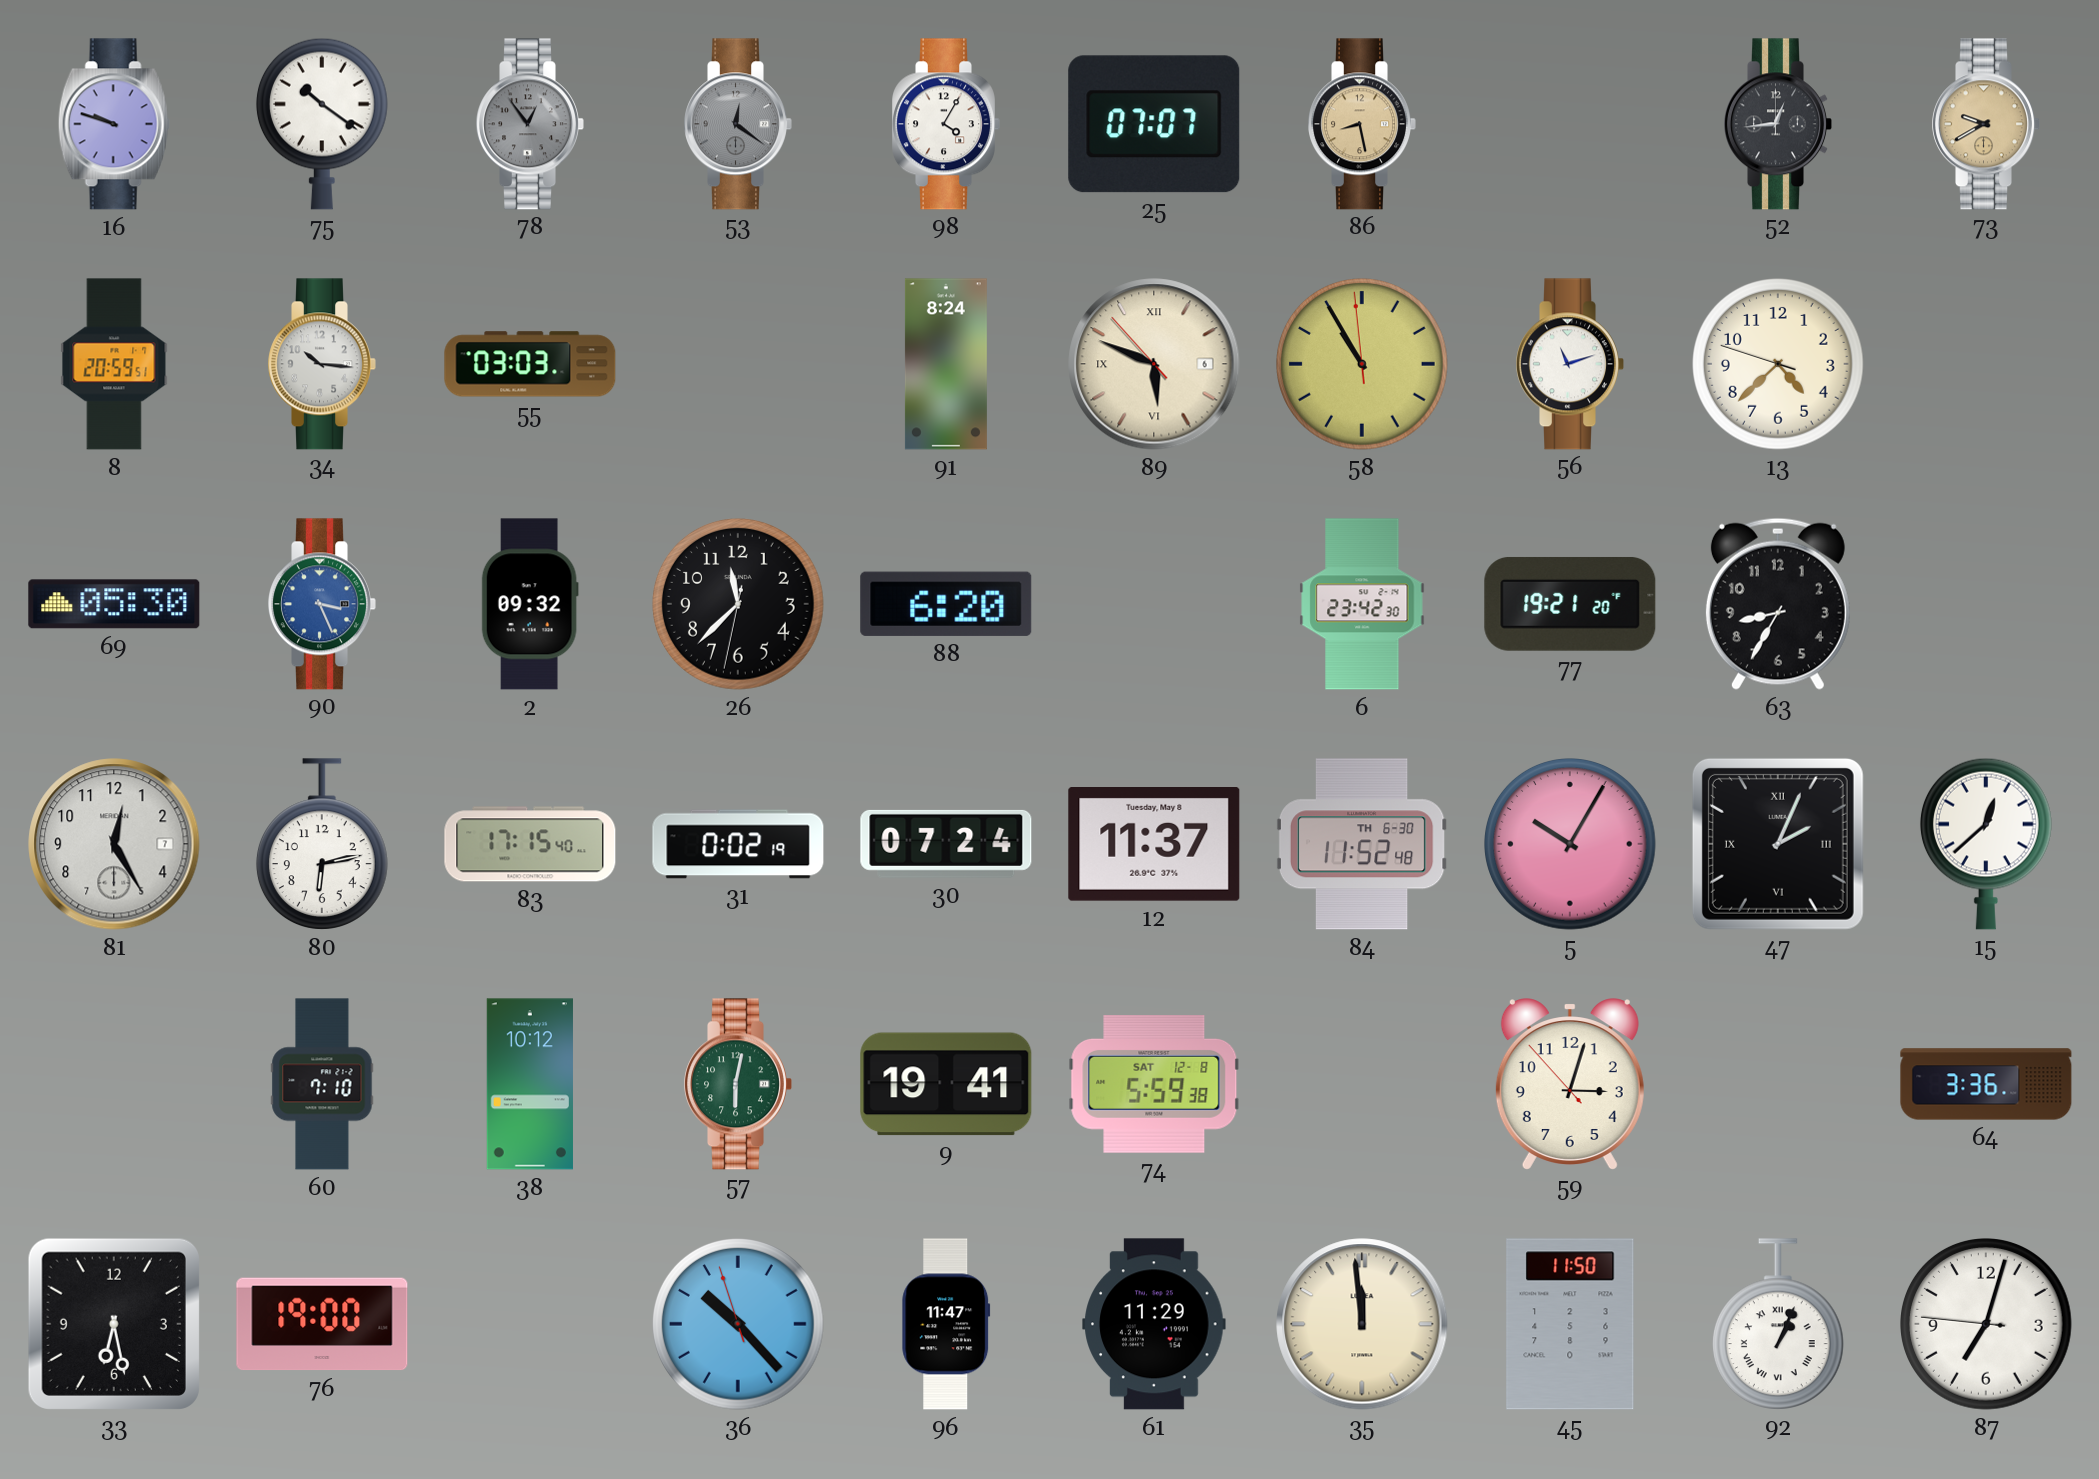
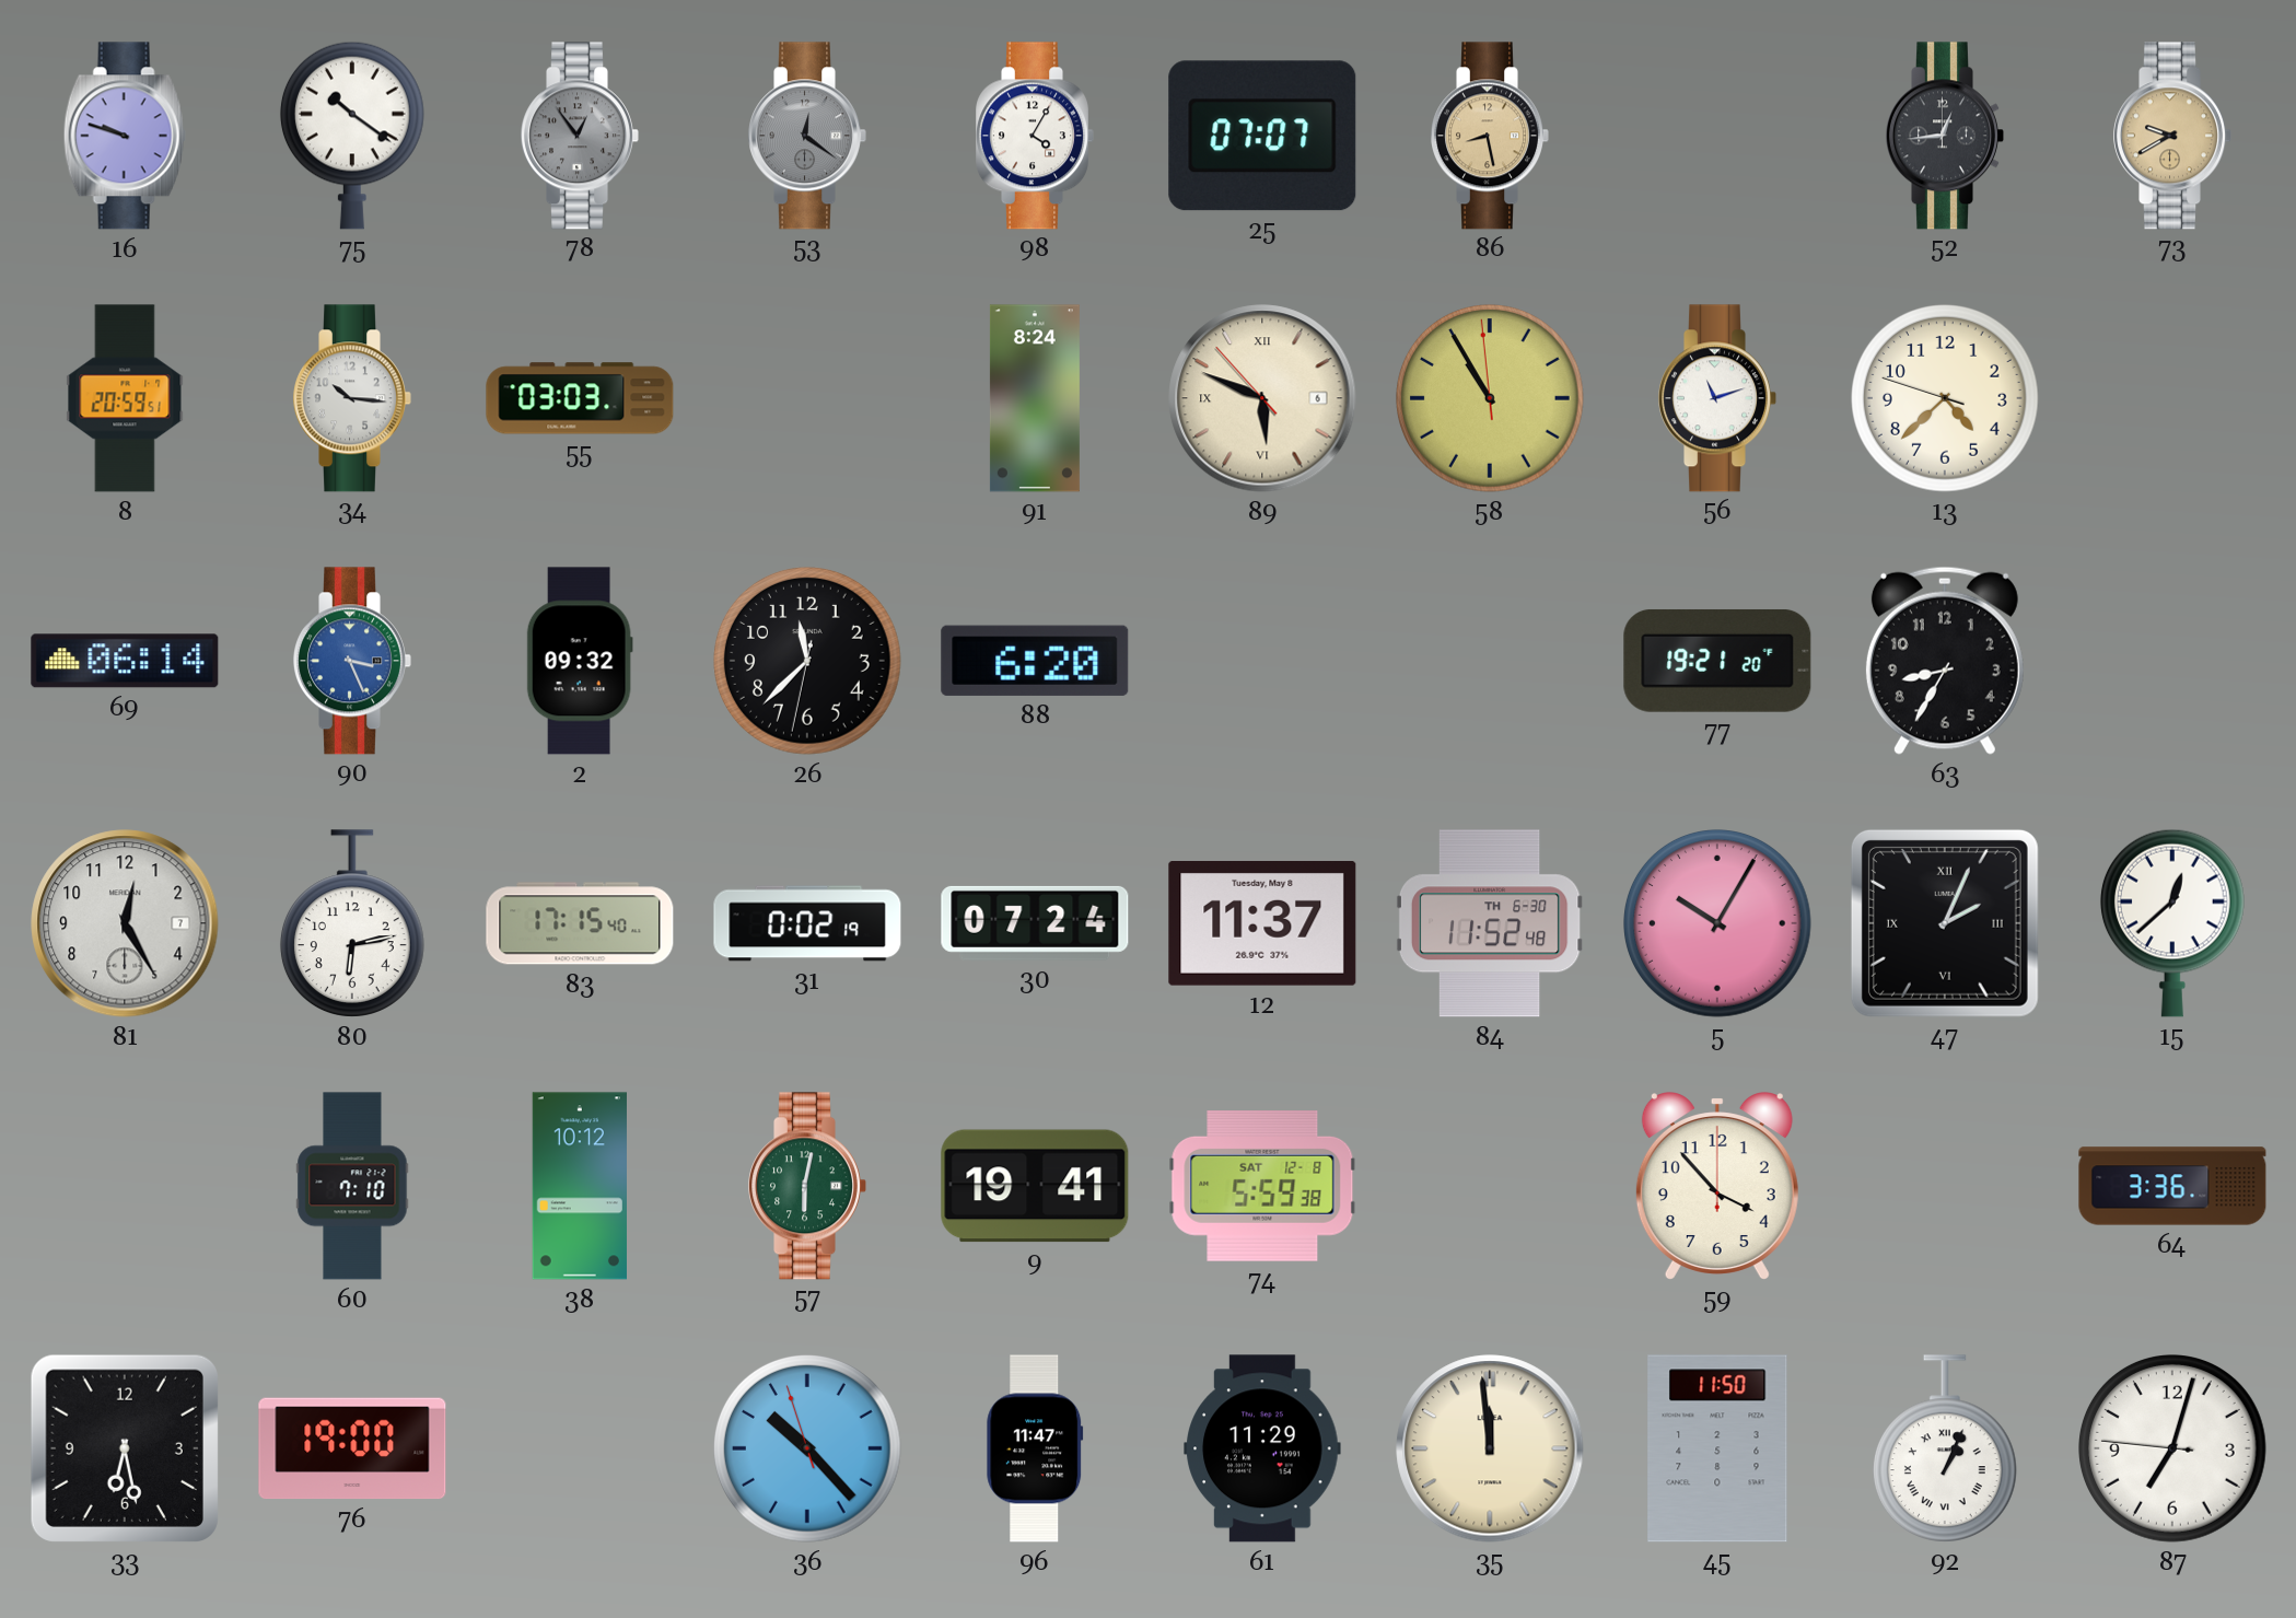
69: 05:30 -> 06:14
6: 23:42 -> none
59: 3:02 -> 3:53
